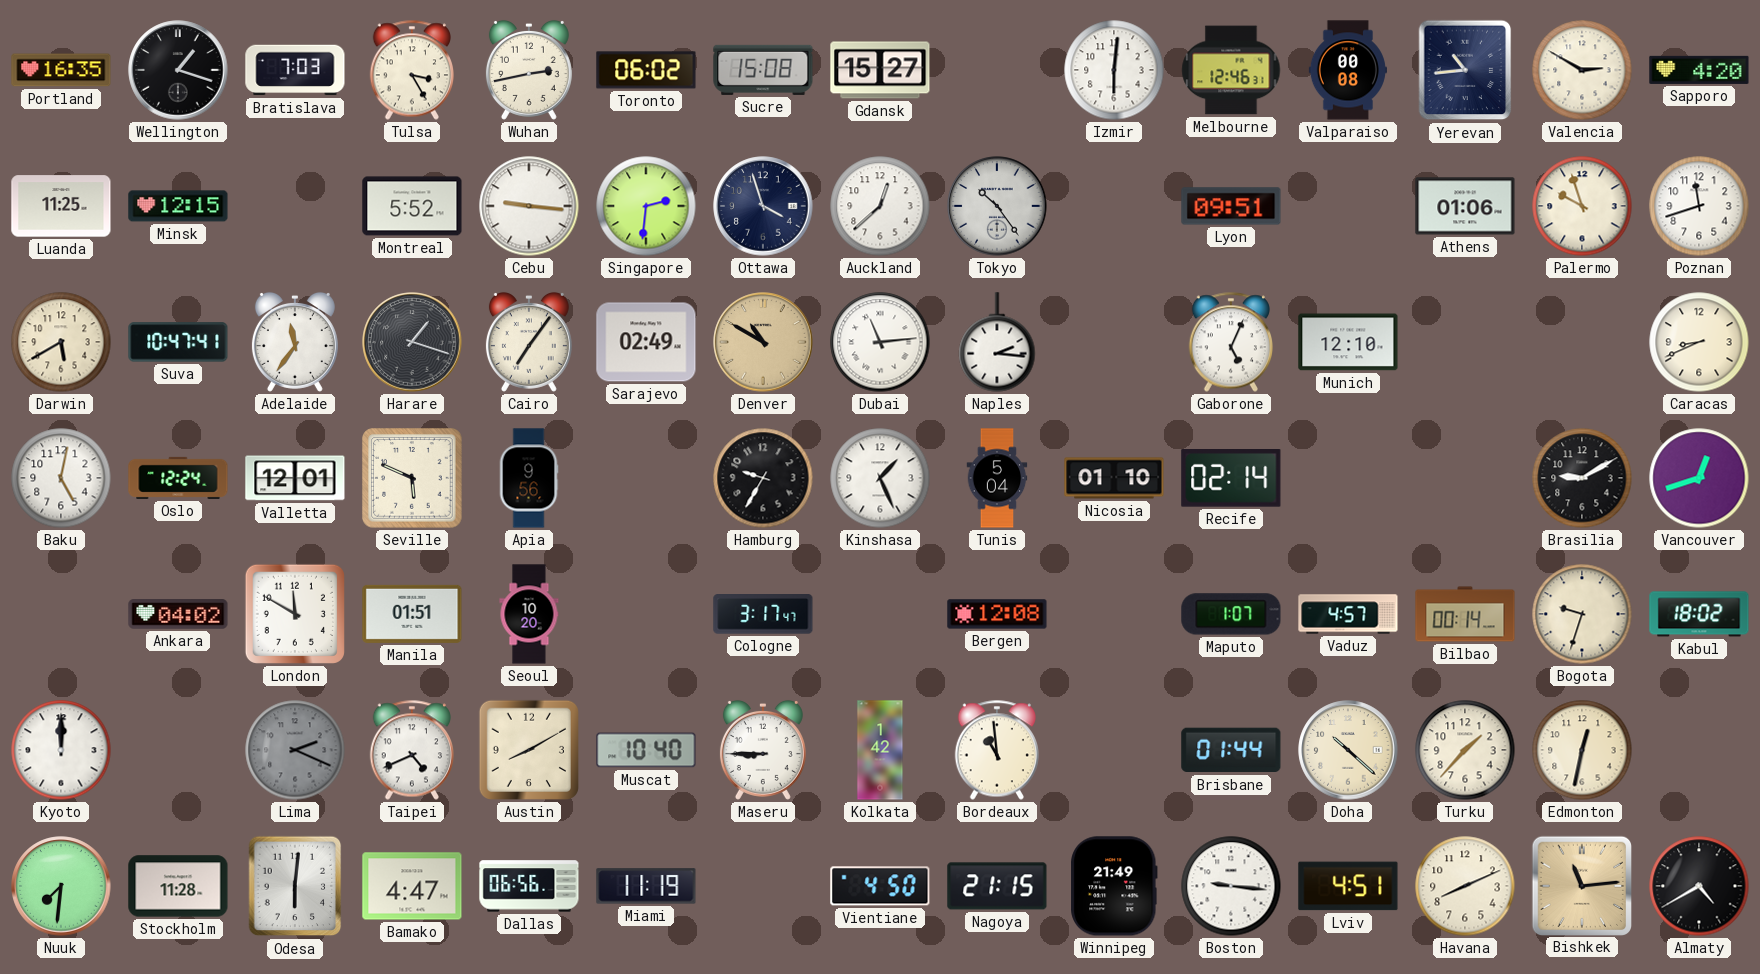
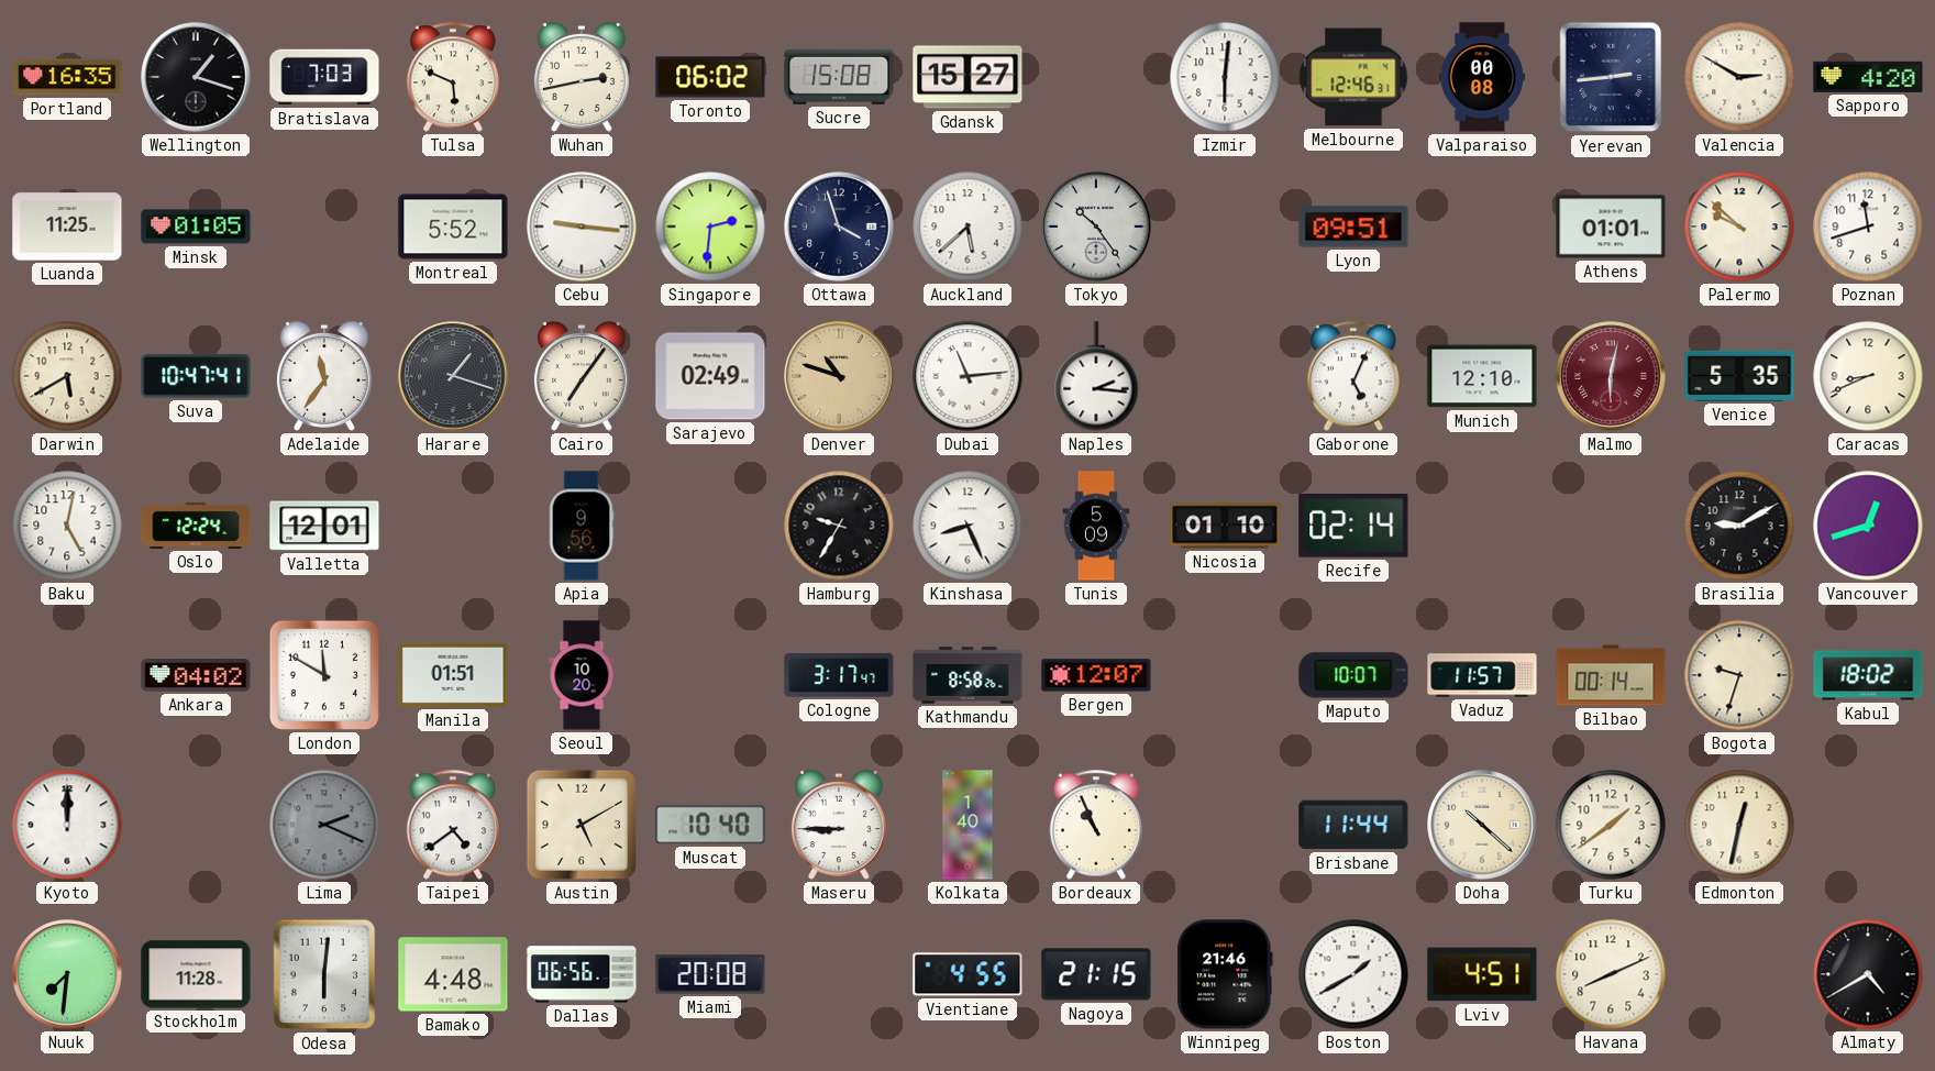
Tulsa: 3:25 -> 5:49
Yerevan: 10:44 -> 2:44
Minsk: 12:15 -> 01:05
Auckland: 12:38 -> 5:38
Athens: 01:06 -> 01:01
Palermo: 9:57 -> 9:52
Denver: 10:50 -> 10:48
Malmo: none -> 6:02
Venice: none -> 5:35
Seville: 5:49 -> none
Kinshasa: 1:26 -> 8:26
Tunis: 5:04 -> 5:09
Kathmandu: none -> 8:58
Bergen: 12:08 -> 12:07
Maputo: 1:07 -> 10:07
Vaduz: 4:57 -> 11:57
Taipei: 4:41 -> 4:39
Austin: 8:10 -> 5:10
Kolkata: 1:42 -> 1:40
Bordeaux: 10:59 -> 10:56
Brisbane: 01:44 -> 11:44
Turku: 1:37 -> 1:39
Bamako: 4:47 -> 4:48
Miami: 11:19 -> 20:08
Vientiane: 4:50 -> 4:55
Winnipeg: 21:49 -> 21:46
Boston: 9:16 -> 1:40
Bishkek: 11:14 -> none
